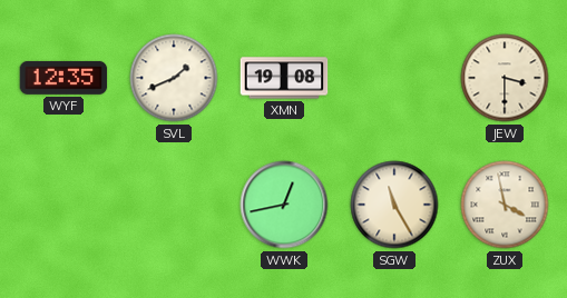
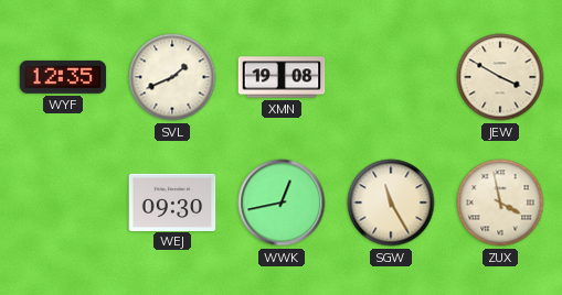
JEW: 3:30 -> 3:50
WEJ: none -> 09:30
